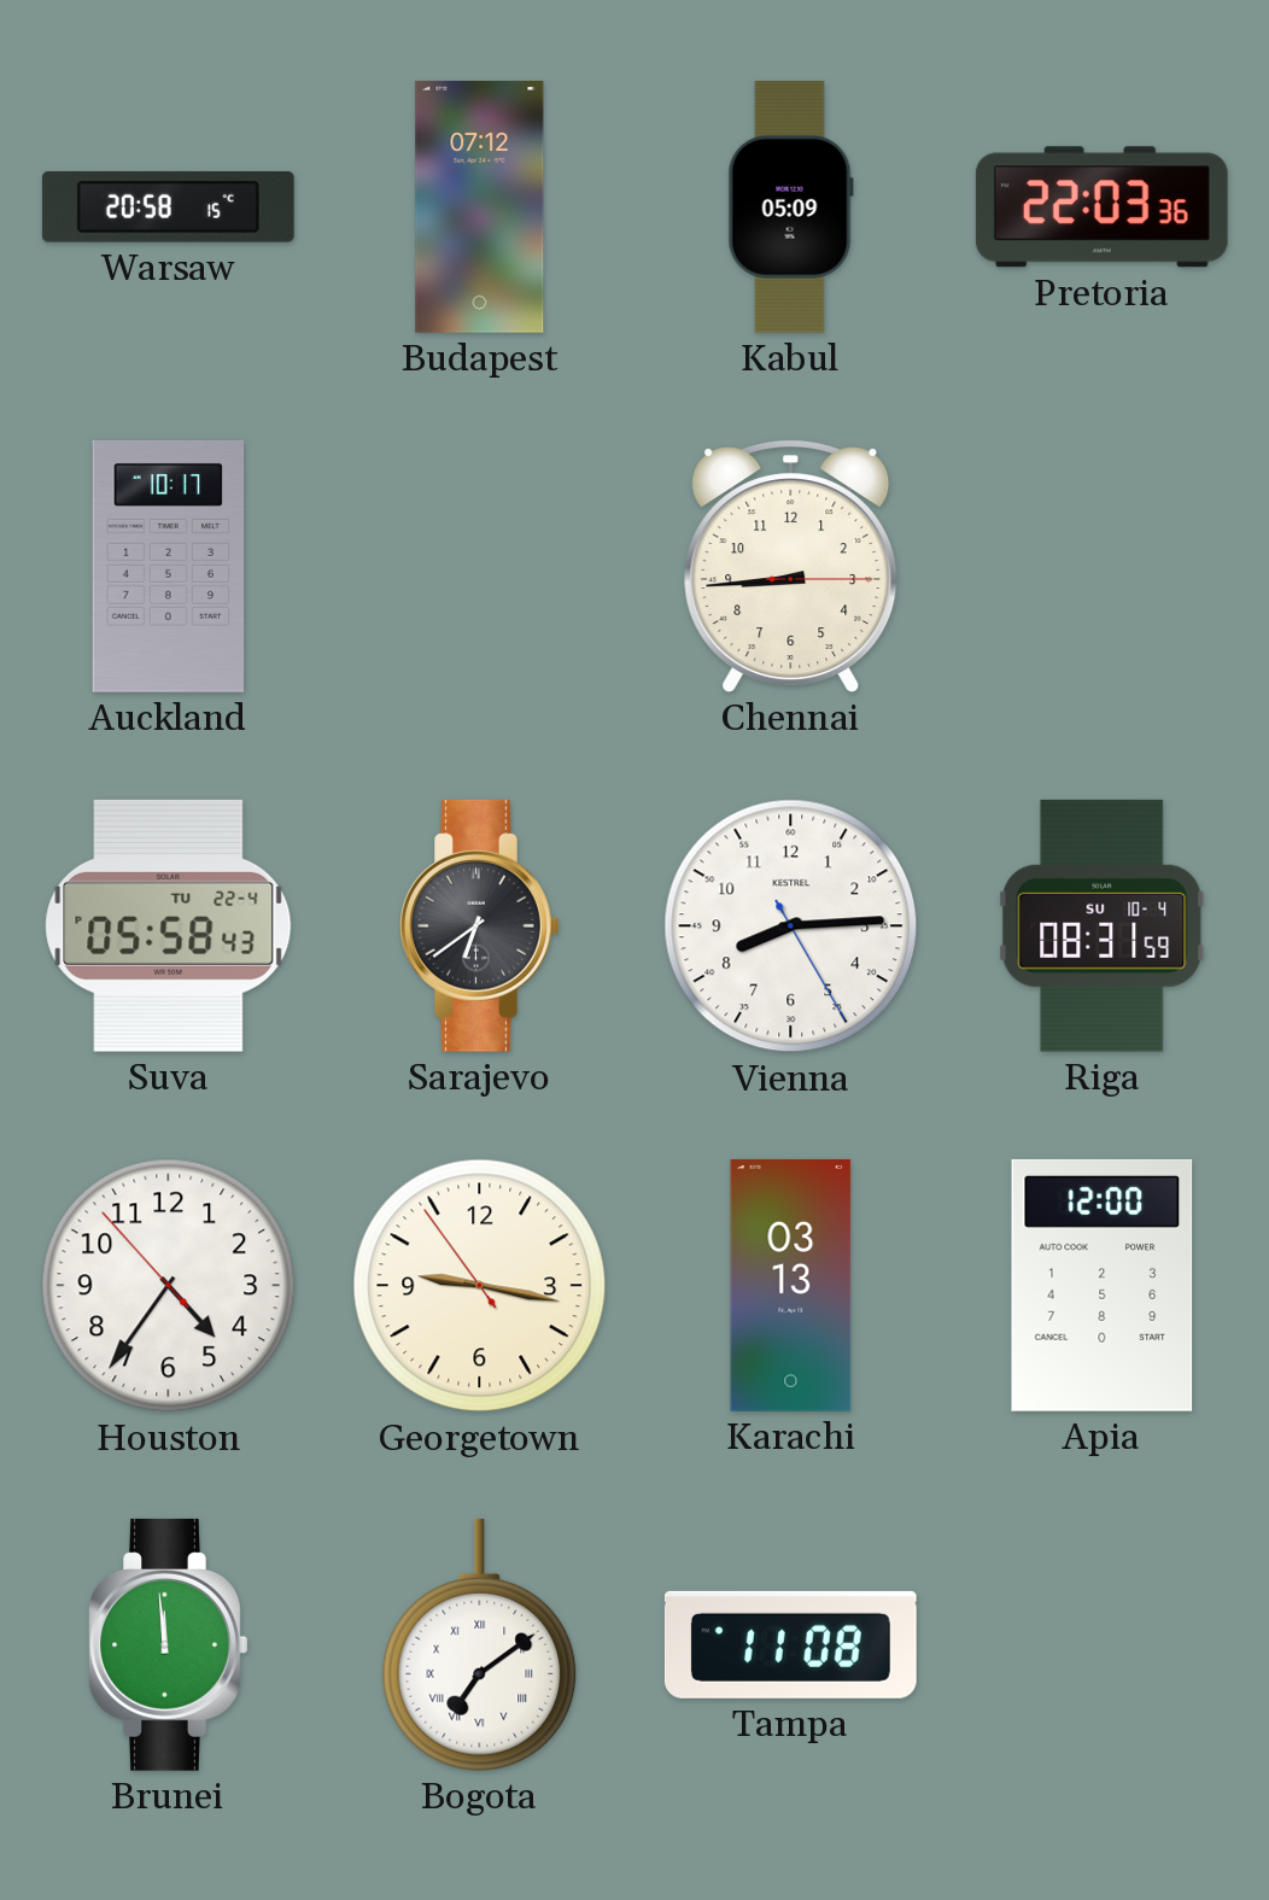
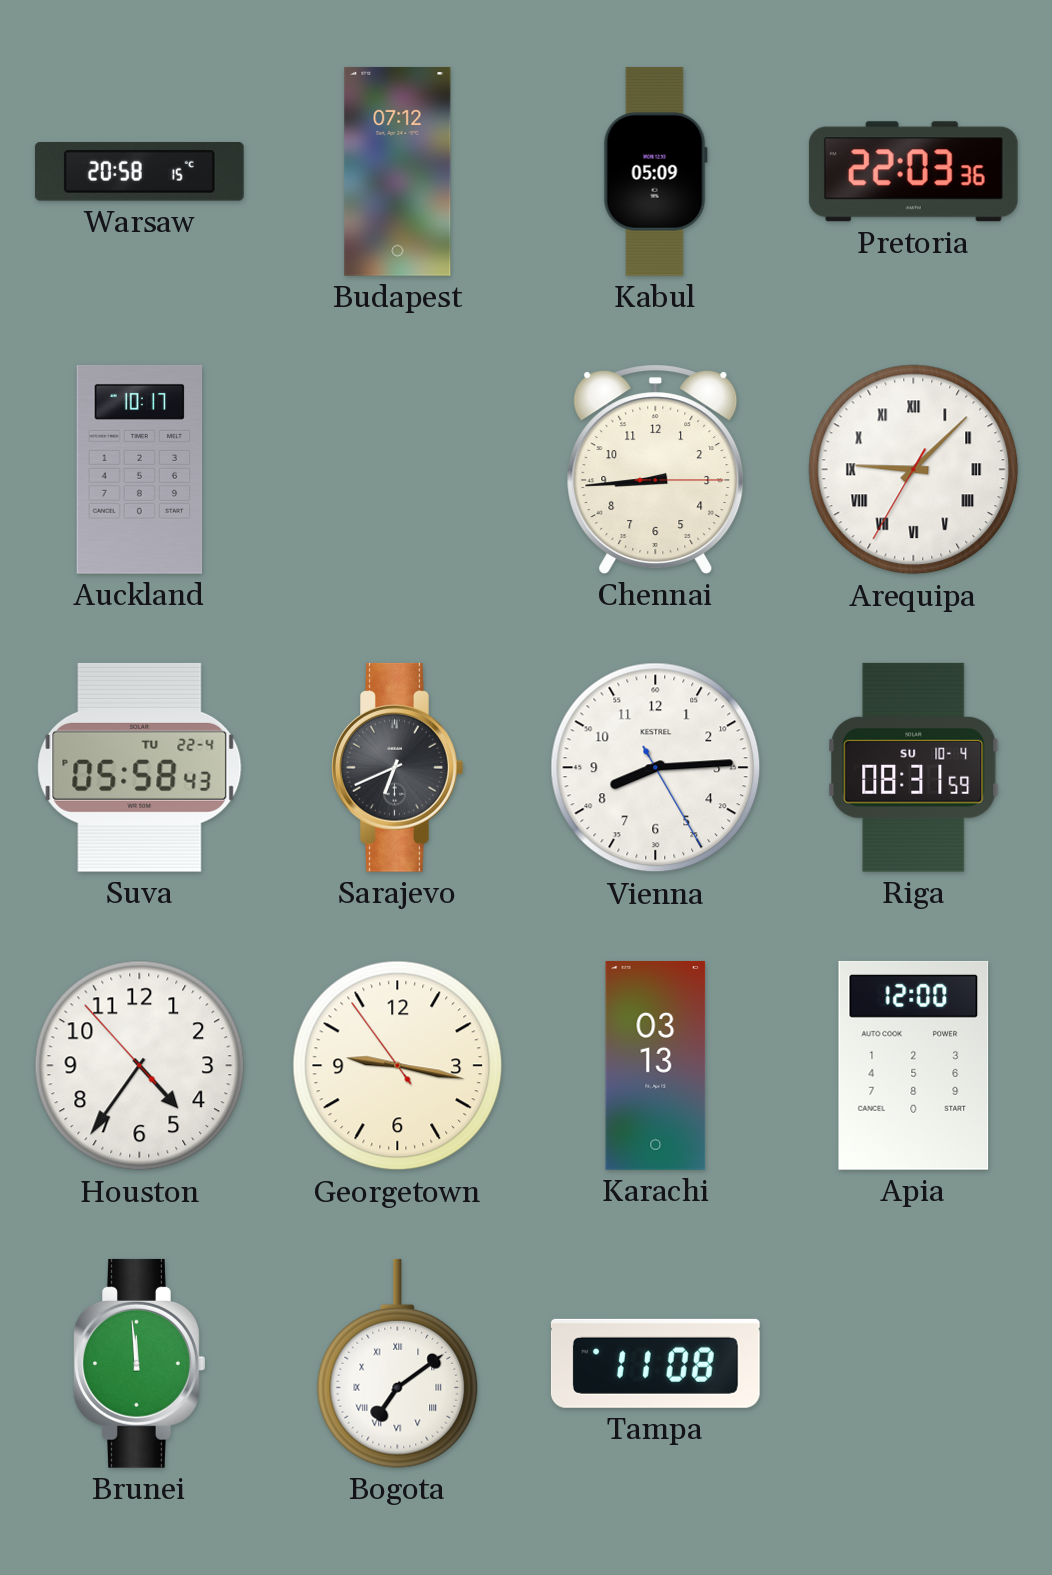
Arequipa: none -> 9:07
Sarajevo: 6:39 -> 6:41
